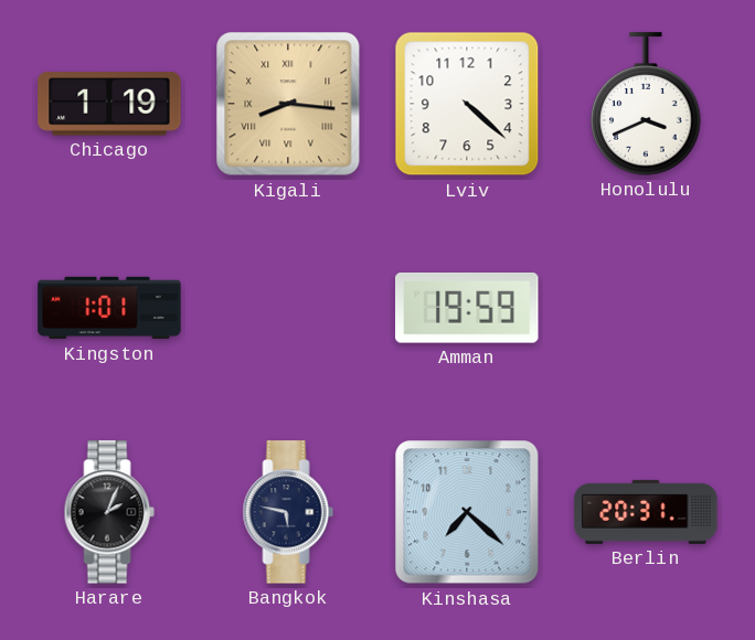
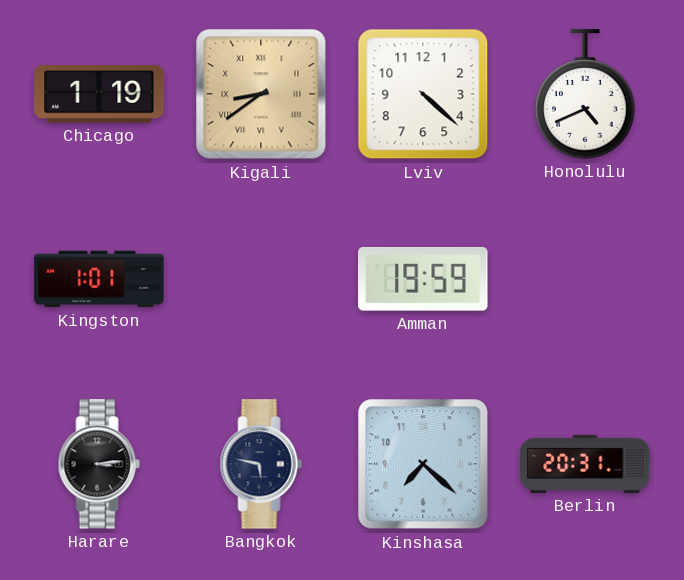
Kigali: 8:16 -> 8:39
Honolulu: 3:41 -> 4:41
Harare: 2:04 -> 3:14
